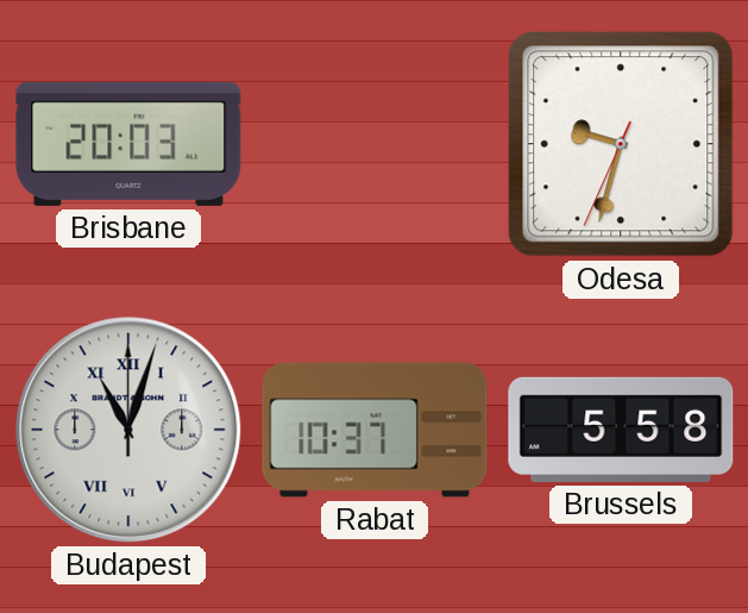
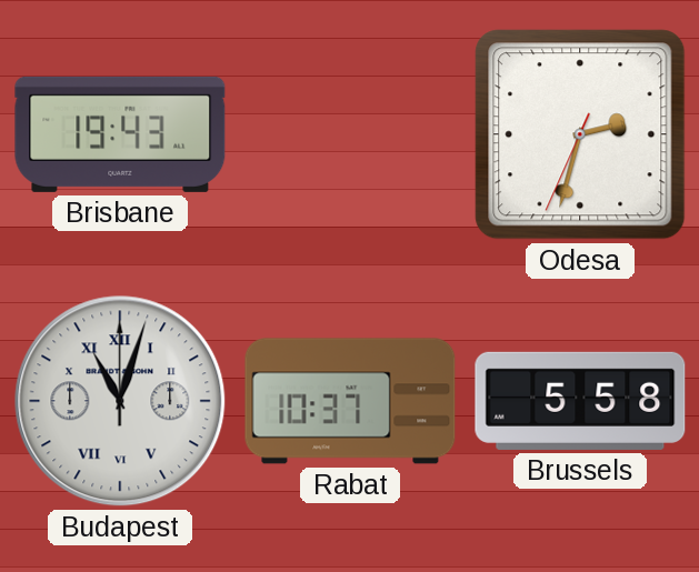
Brisbane: 20:03 -> 19:43
Odesa: 9:32 -> 2:32
